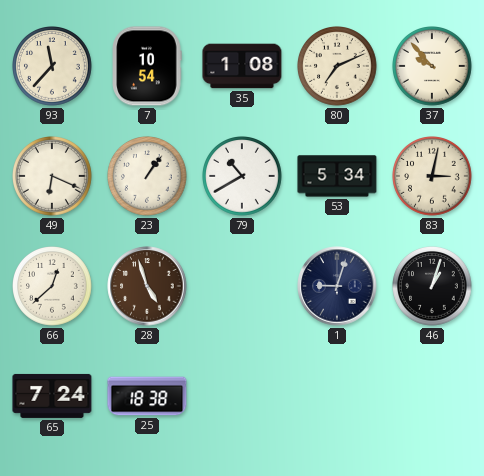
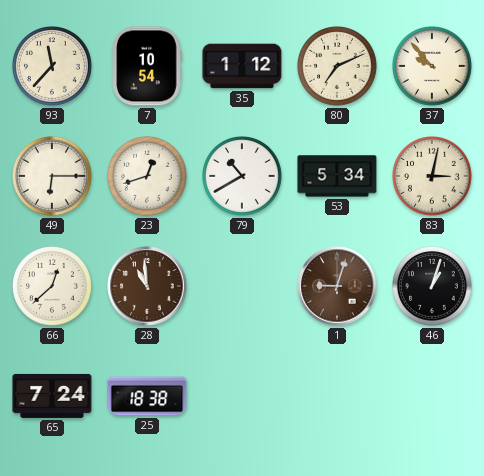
35: 1:08 -> 1:12
49: 6:19 -> 6:15
23: 1:06 -> 12:42
28: 4:57 -> 10:59
1 dial: navy -> brown
